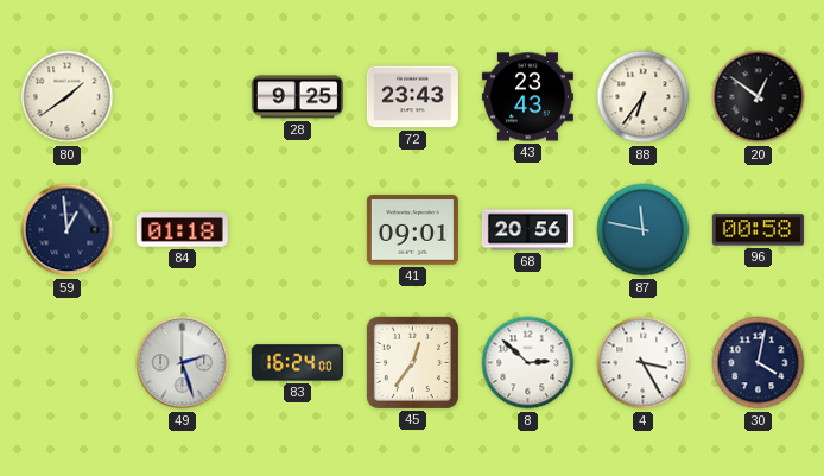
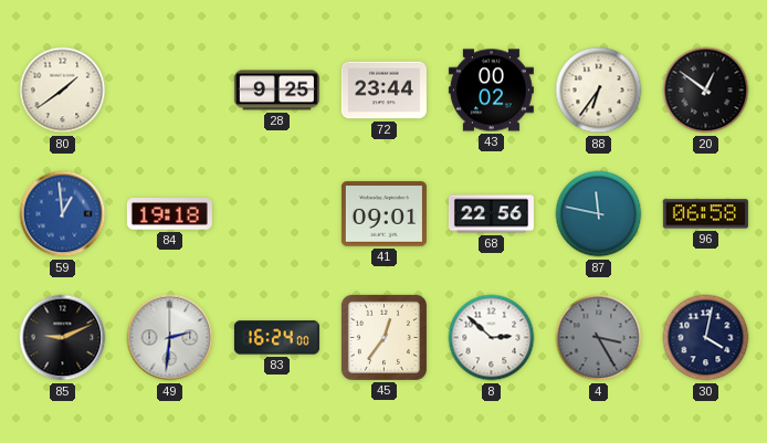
72: 23:43 -> 23:44
43: 23:43 -> 00:02
59 dial: navy -> blue
84: 01:18 -> 19:18
68: 20:56 -> 22:56
96: 00:58 -> 06:58
85: none -> 9:11
49: 2:27 -> 2:31
4 dial: white -> grey
